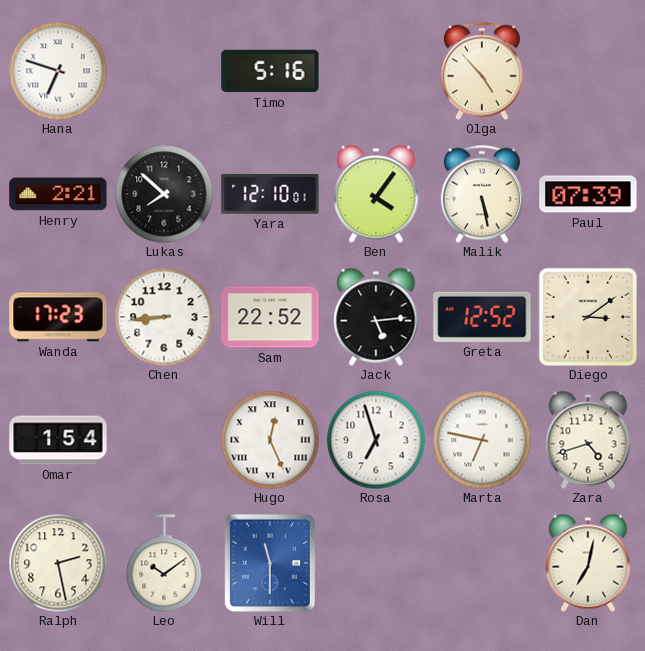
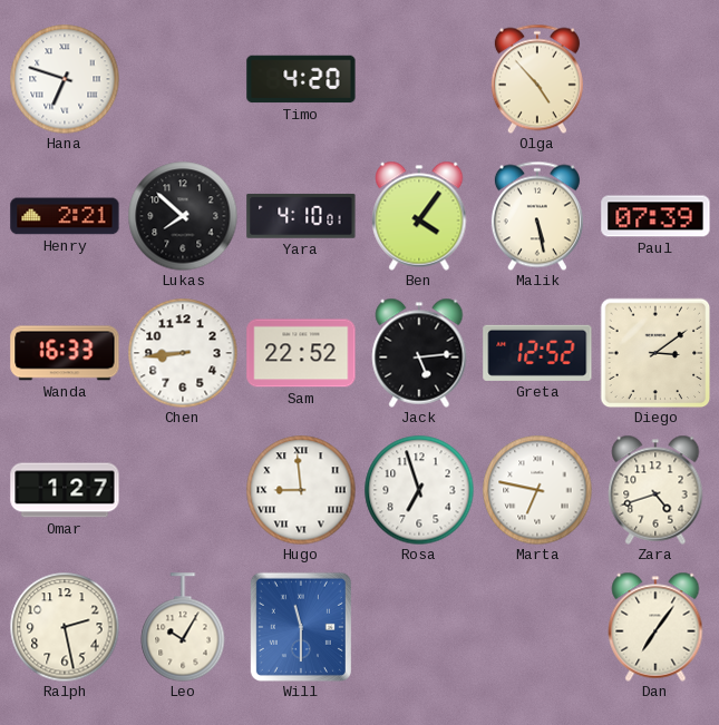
Timo: 5:16 -> 4:20
Yara: 12:10 -> 4:10
Wanda: 17:23 -> 16:33
Omar: 1:54 -> 1:27
Hugo: 12:26 -> 8:59
Leo: 10:09 -> 10:05
Dan: 7:02 -> 7:06
